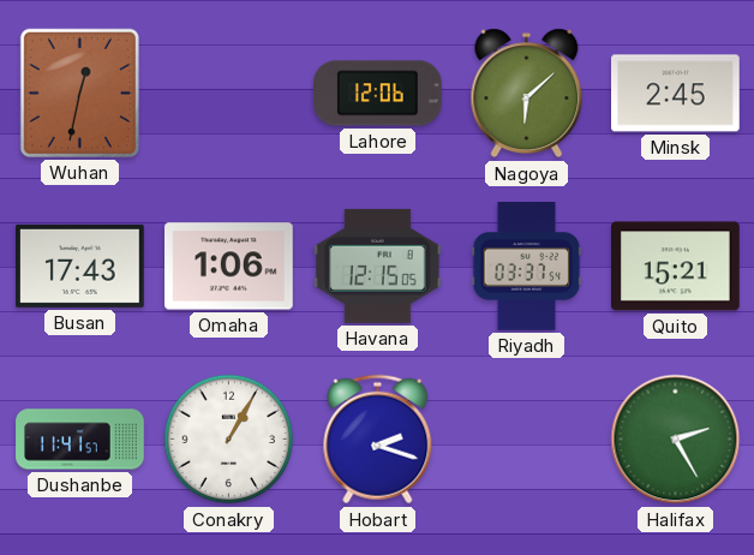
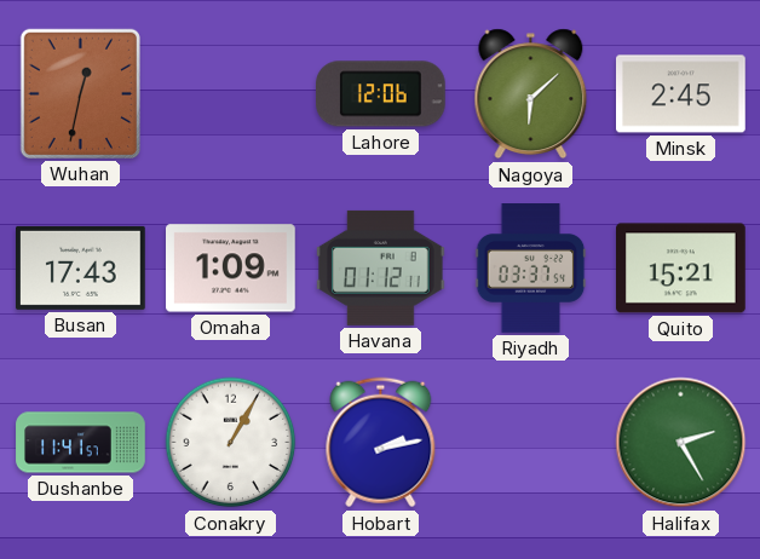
Omaha: 1:06 -> 1:09
Havana: 12:15 -> 01:12
Hobart: 2:18 -> 2:13
